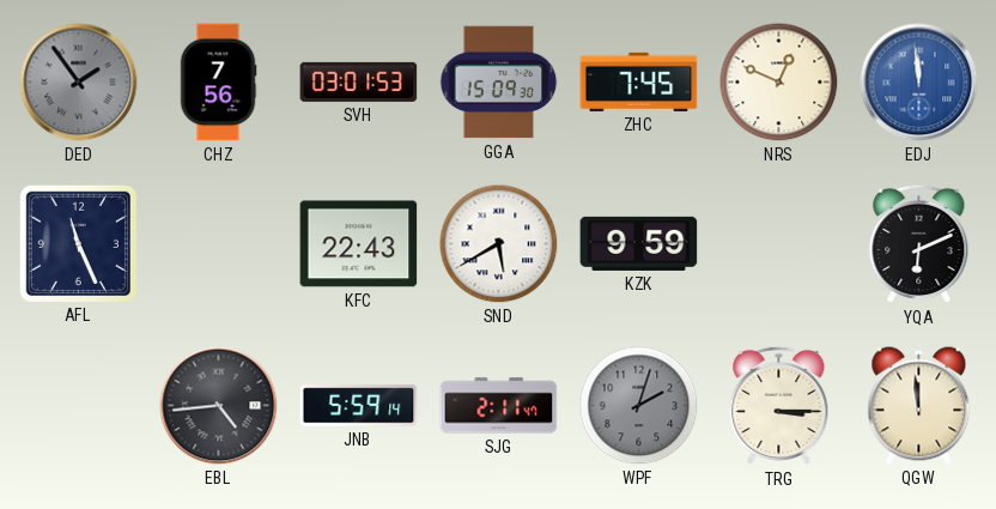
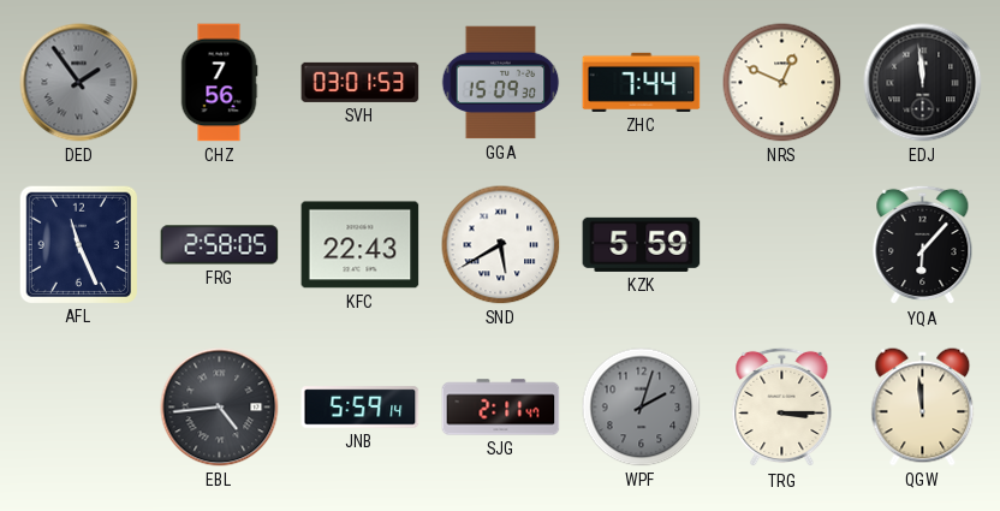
ZHC: 7:45 -> 7:44
EDJ dial: blue -> black
FRG: none -> 2:58
KZK: 9:59 -> 5:59
YQA: 6:11 -> 6:07
